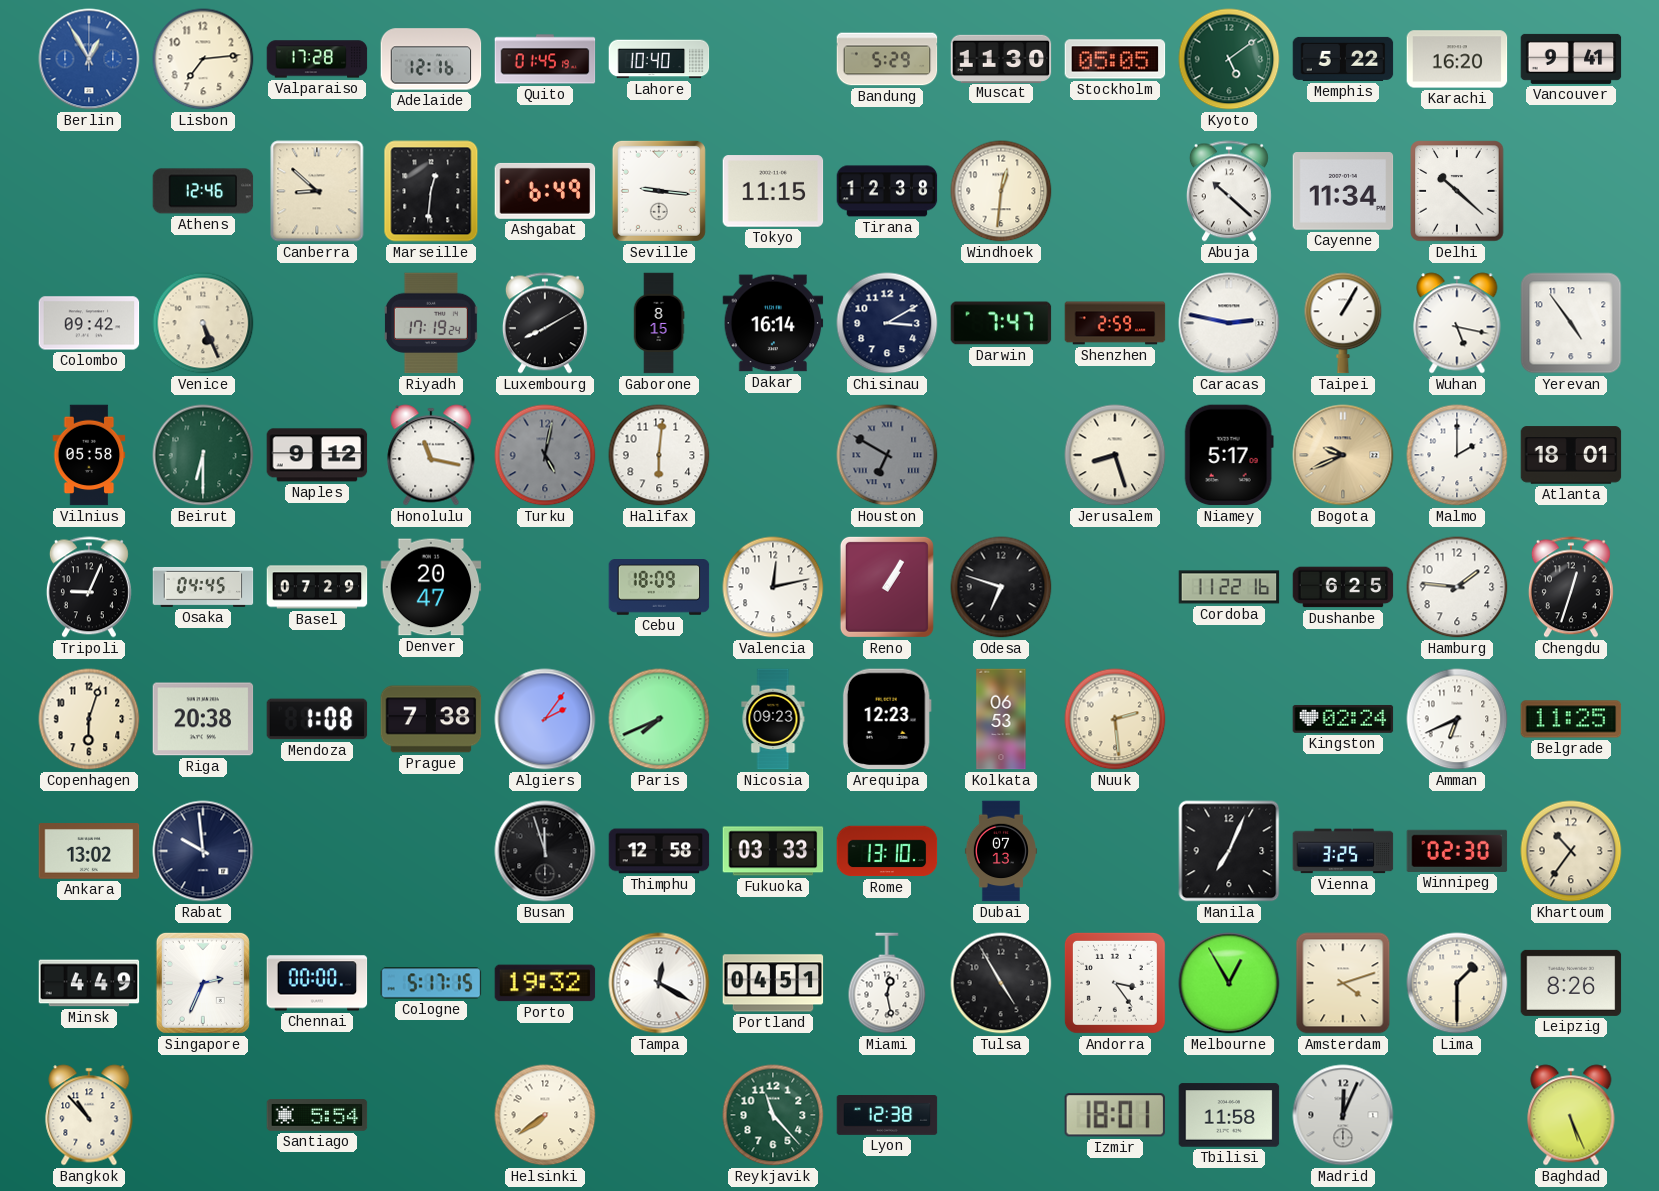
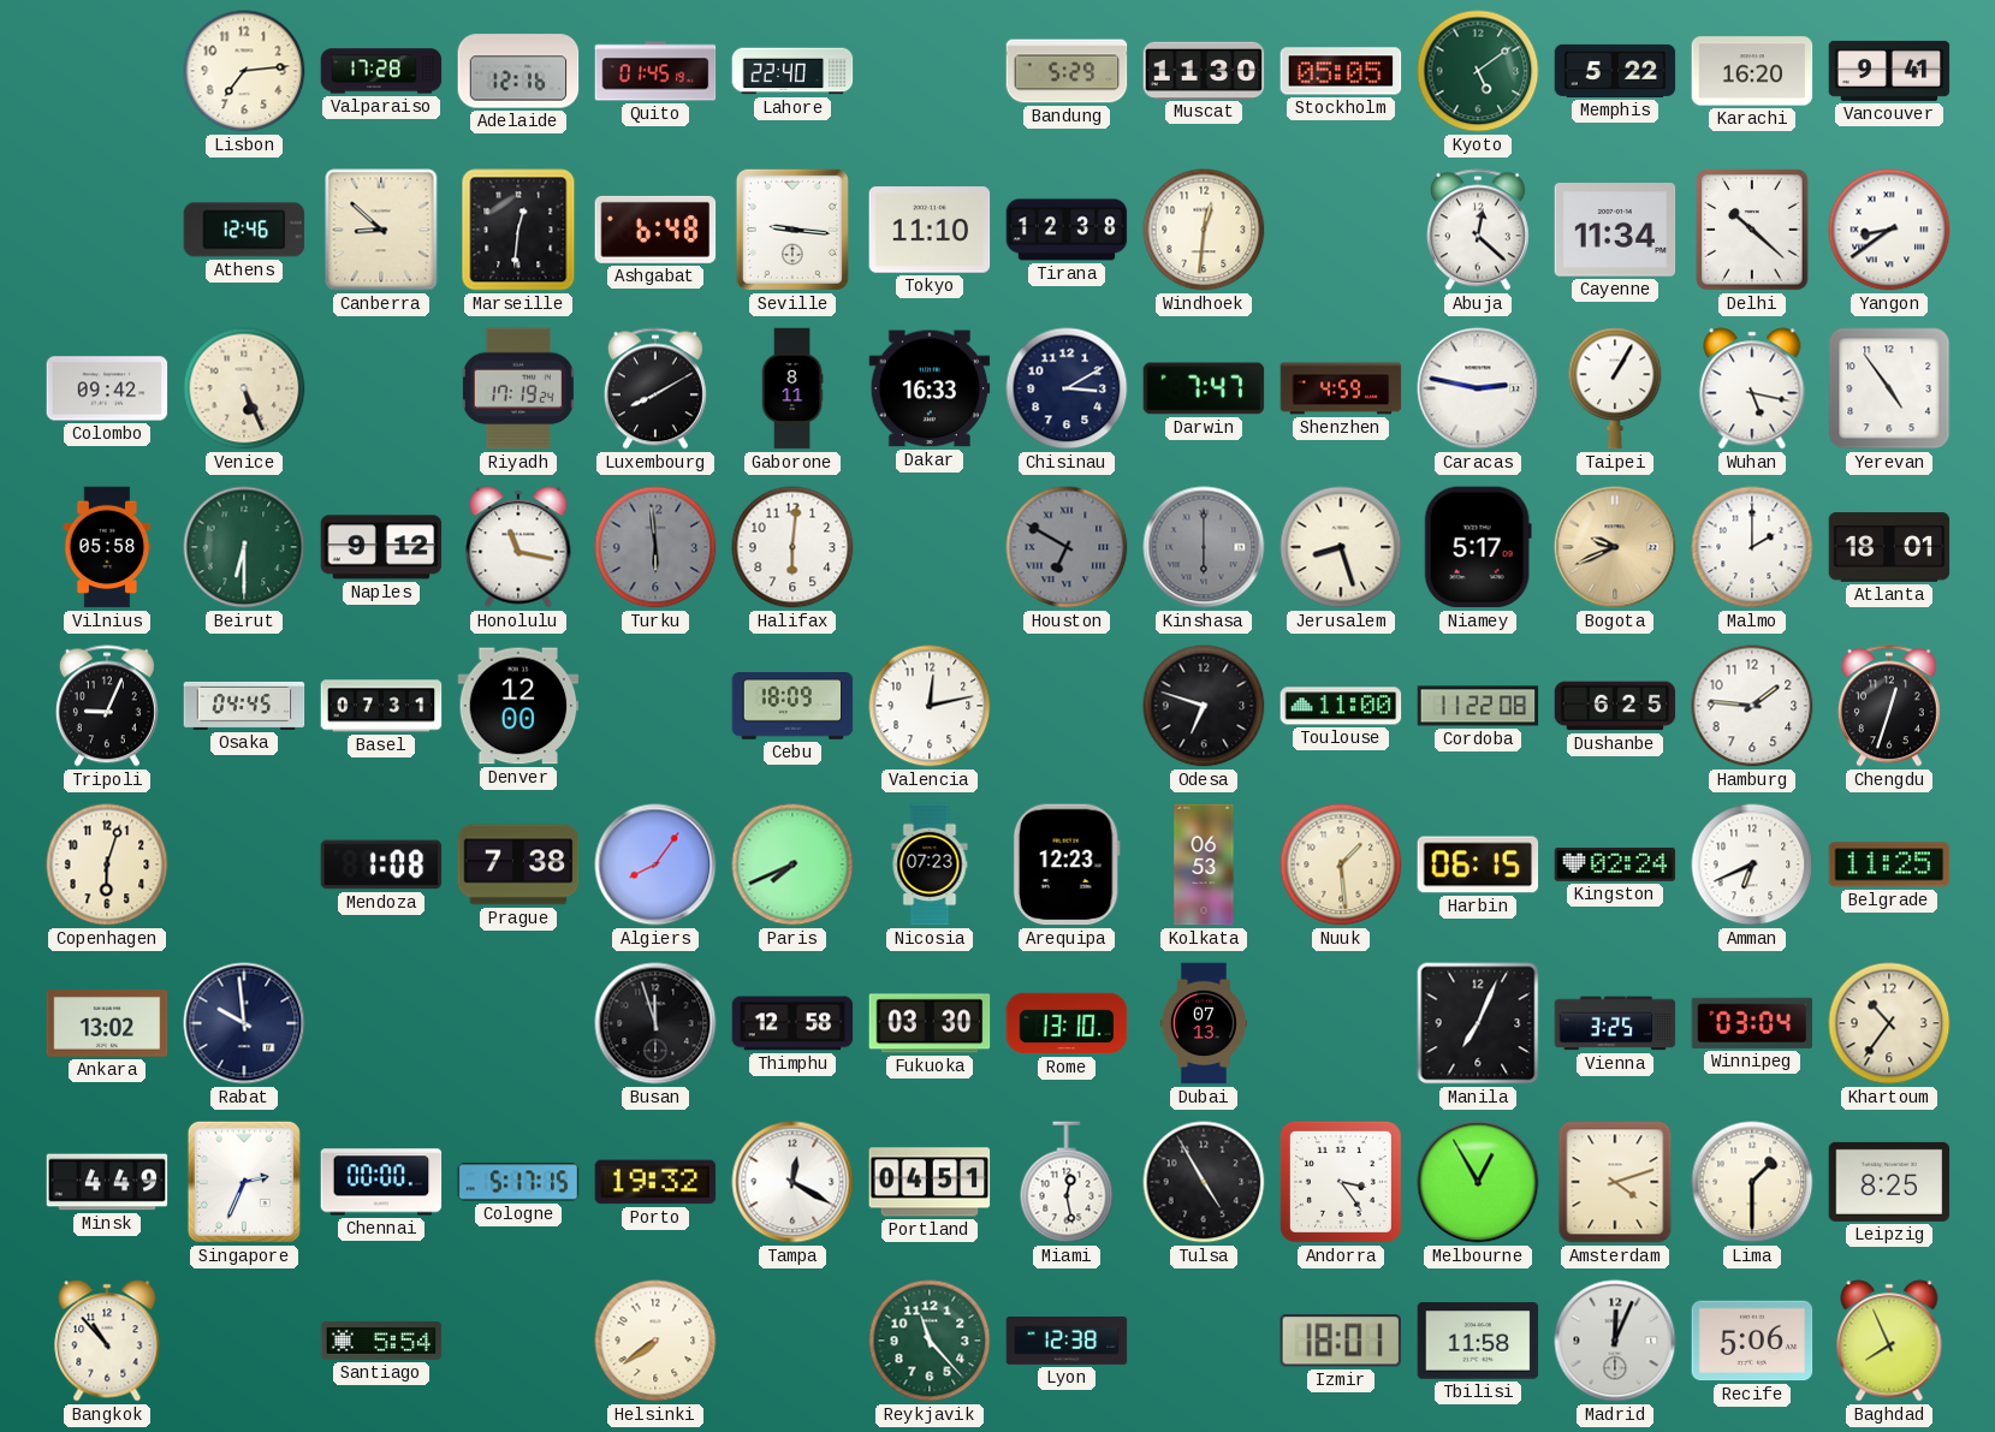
Berlin: 12:55 -> none
Lahore: 10:40 -> 22:40
Ashgabat: 6:49 -> 6:48
Tokyo: 11:15 -> 11:10
Abuja: 10:22 -> 12:22
Yangon: none -> 8:39
Gaborone: 8:15 -> 8:11
Dakar: 16:14 -> 16:33
Shenzhen: 2:59 -> 4:59
Turku: 5:02 -> 5:59
Kinshasa: none -> 6:00
Basel: 07:29 -> 07:31
Denver: 20:47 -> 12:00
Reno: 1:05 -> none
Toulouse: none -> 11:00
Cordoba: 11:22:16 -> 11:22:08
Riga: 20:38 -> none
Algiers: 2:06 -> 8:06
Nicosia: 09:23 -> 07:23
Nuuk: 2:29 -> 1:29
Harbin: none -> 06:15
Fukuoka: 03:33 -> 03:30
Winnipeg: 02:30 -> 03:04
Leipzig: 8:26 -> 8:25
Recife: none -> 5:06
Baghdad: 5:26 -> 7:56
